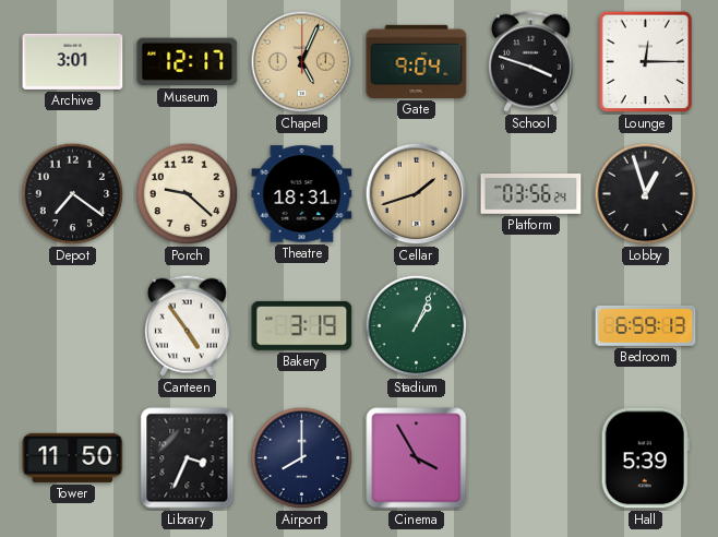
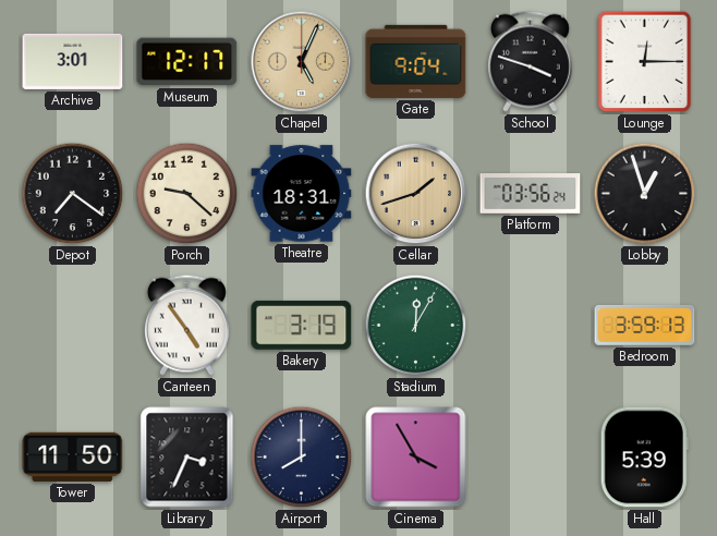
Stadium: 1:04 -> 12:05
Bedroom: 6:59 -> 3:59
